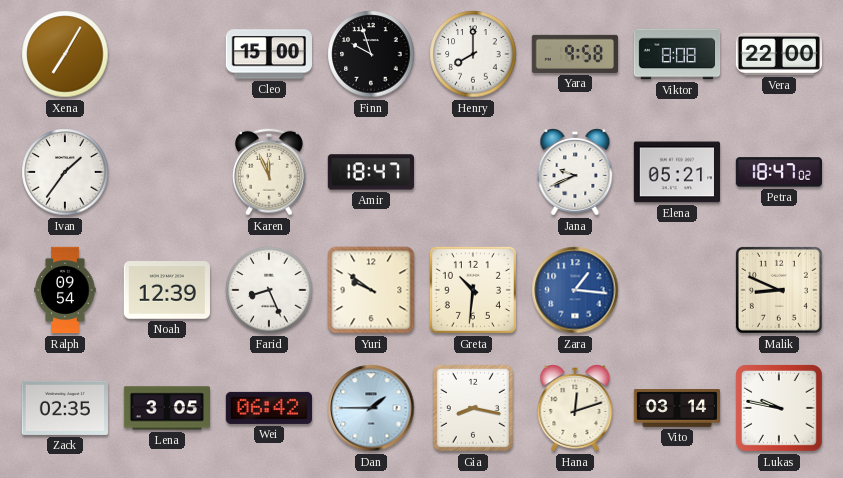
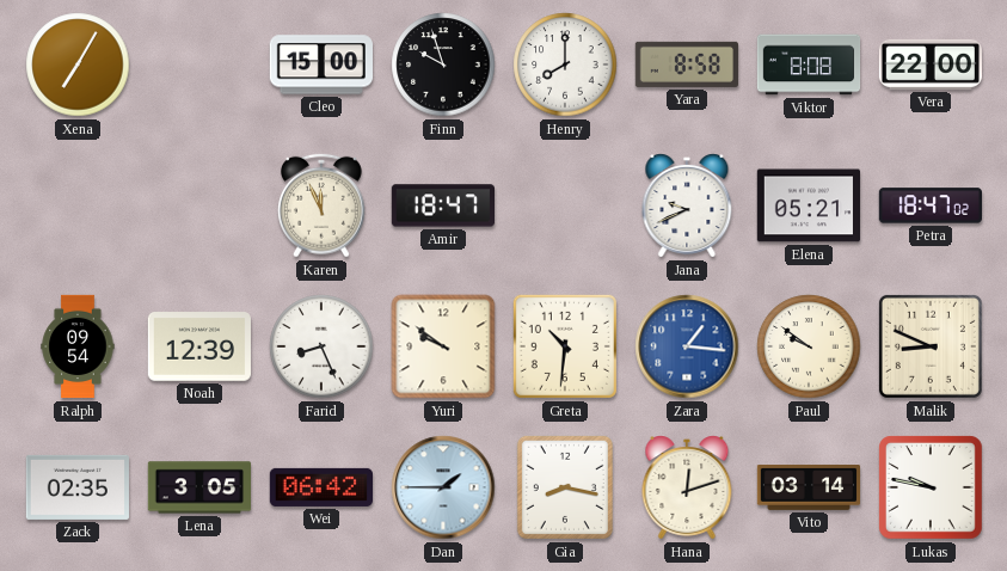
Yara: 9:58 -> 8:58
Ivan: 1:36 -> none
Paul: none -> 9:51
